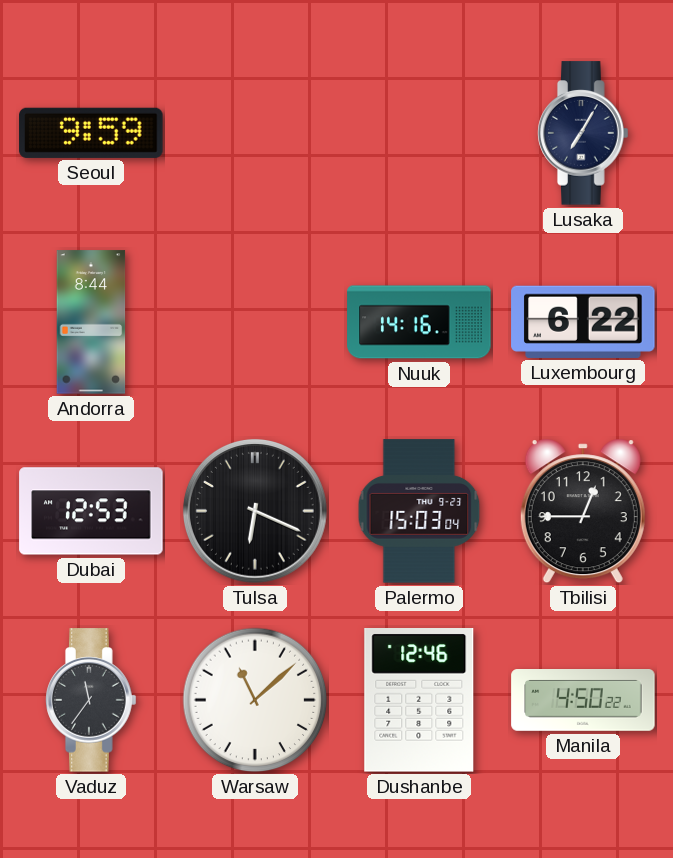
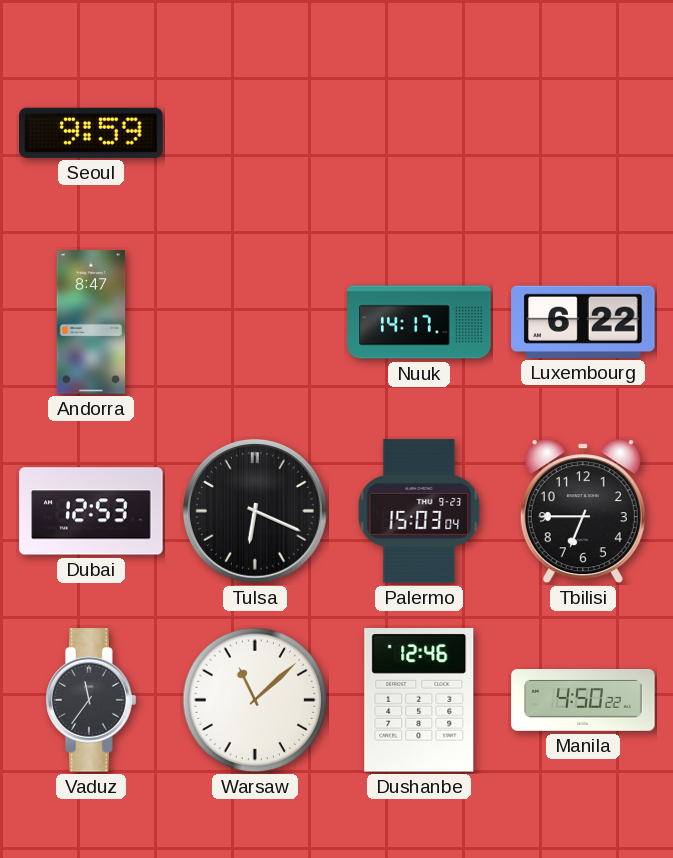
Lusaka: 7:05 -> none
Andorra: 8:44 -> 8:47
Nuuk: 14:16 -> 14:17
Tbilisi: 12:45 -> 6:45
